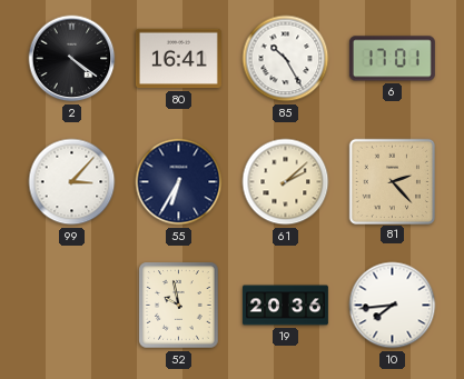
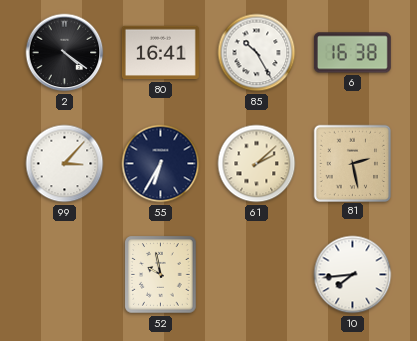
6: 17:01 -> 16:38
81: 2:23 -> 2:28
19: 20:36 -> none
